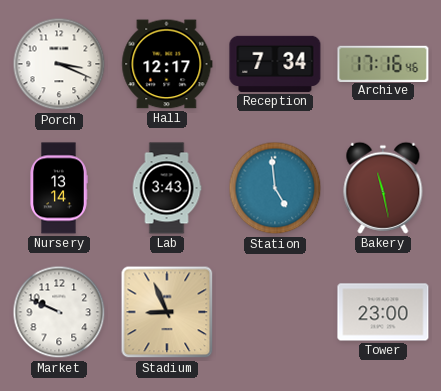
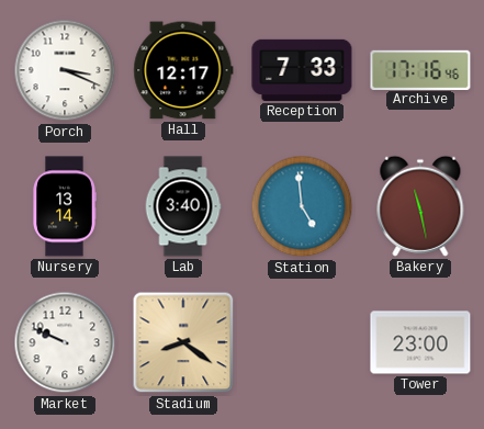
Reception: 7:34 -> 7:33
Lab: 3:43 -> 3:40
Stadium: 8:56 -> 8:21
